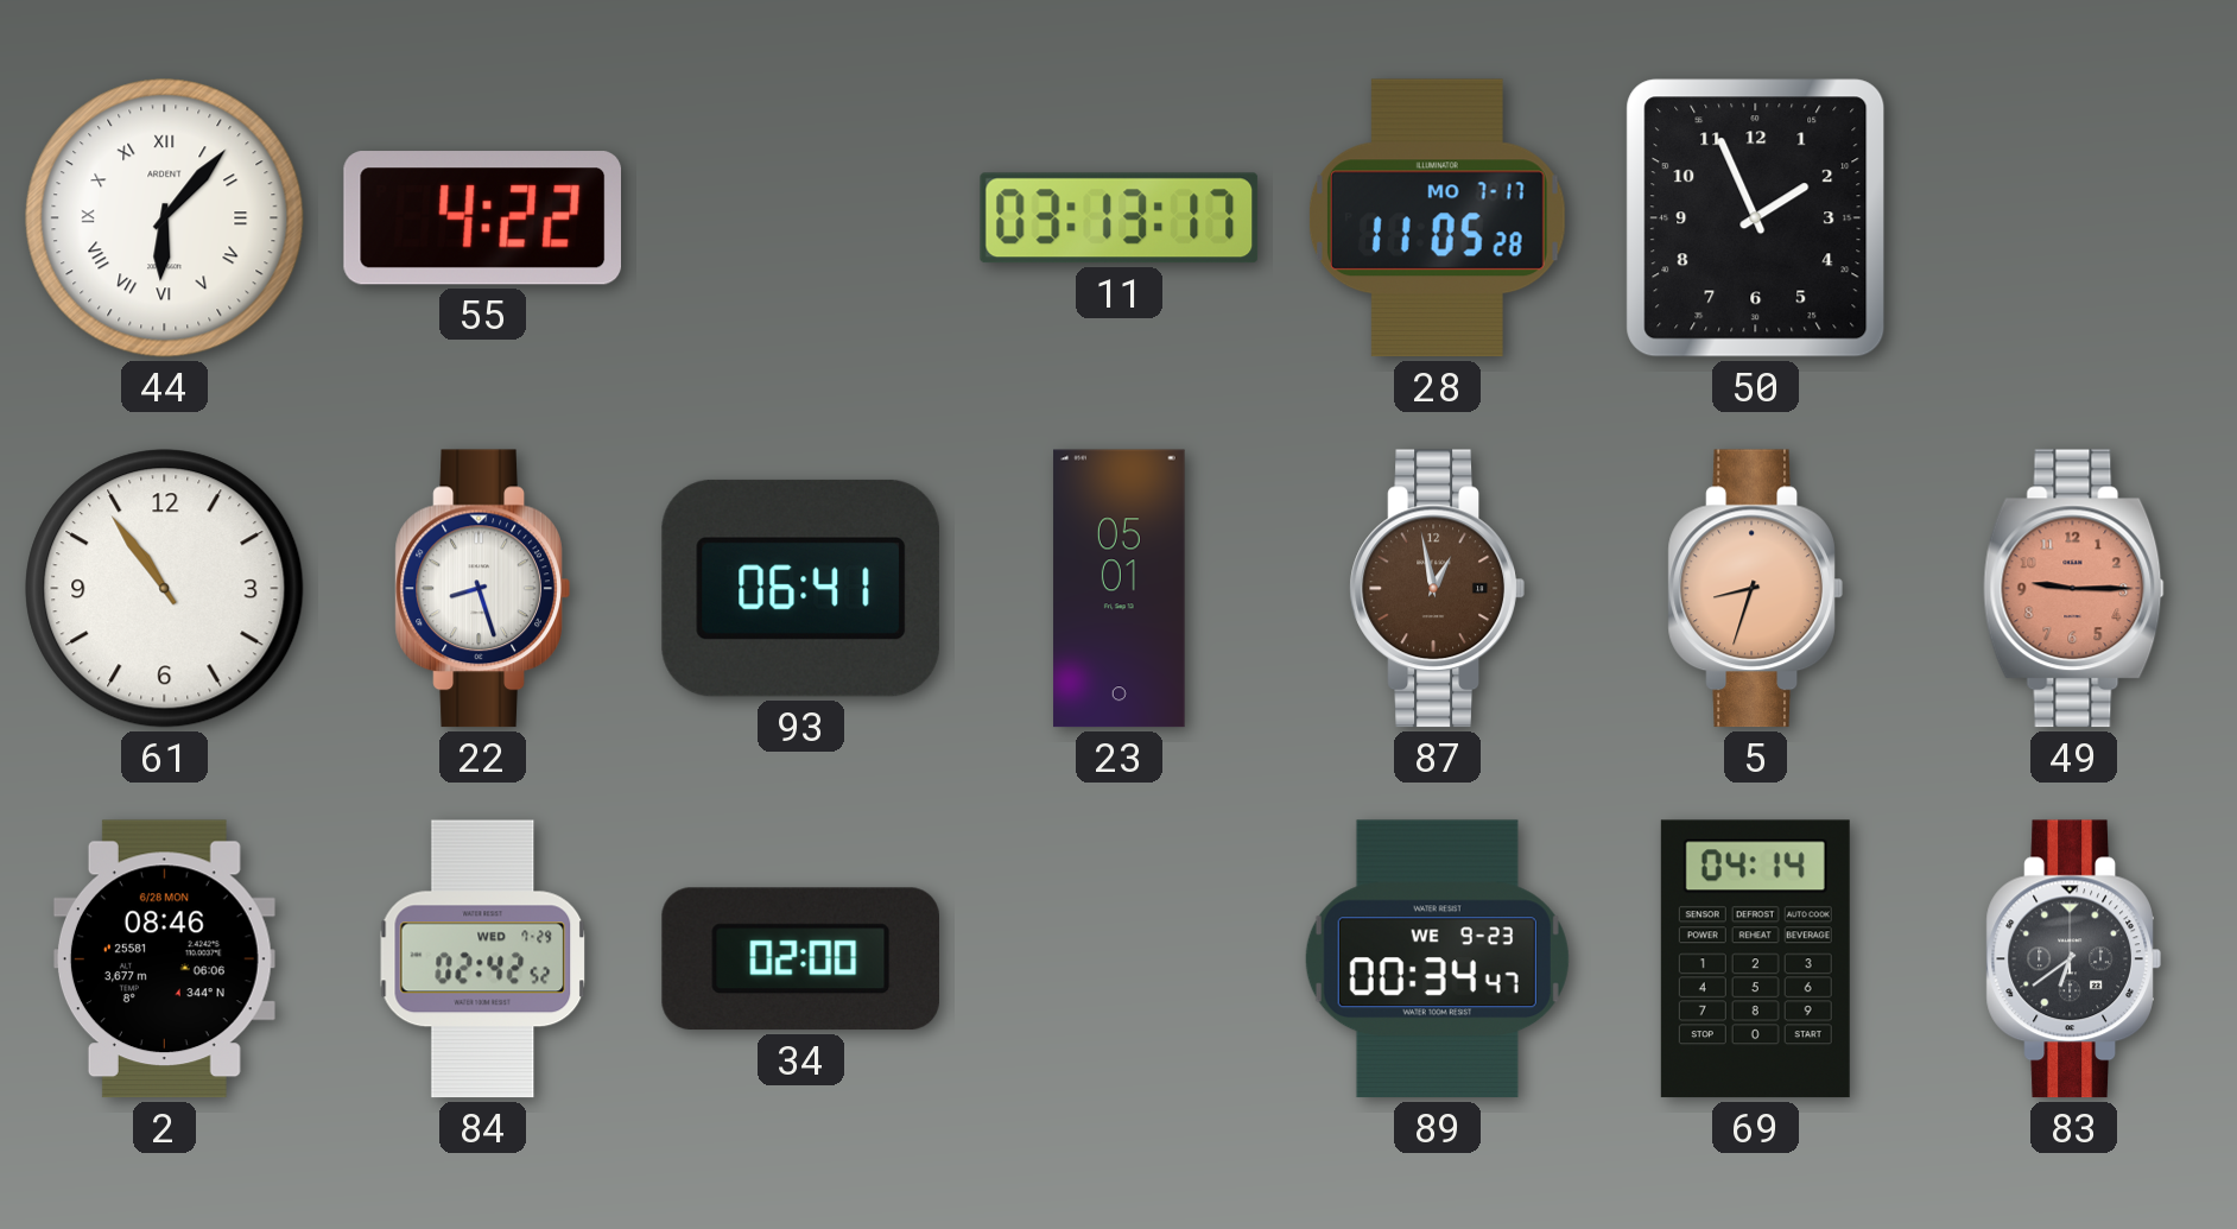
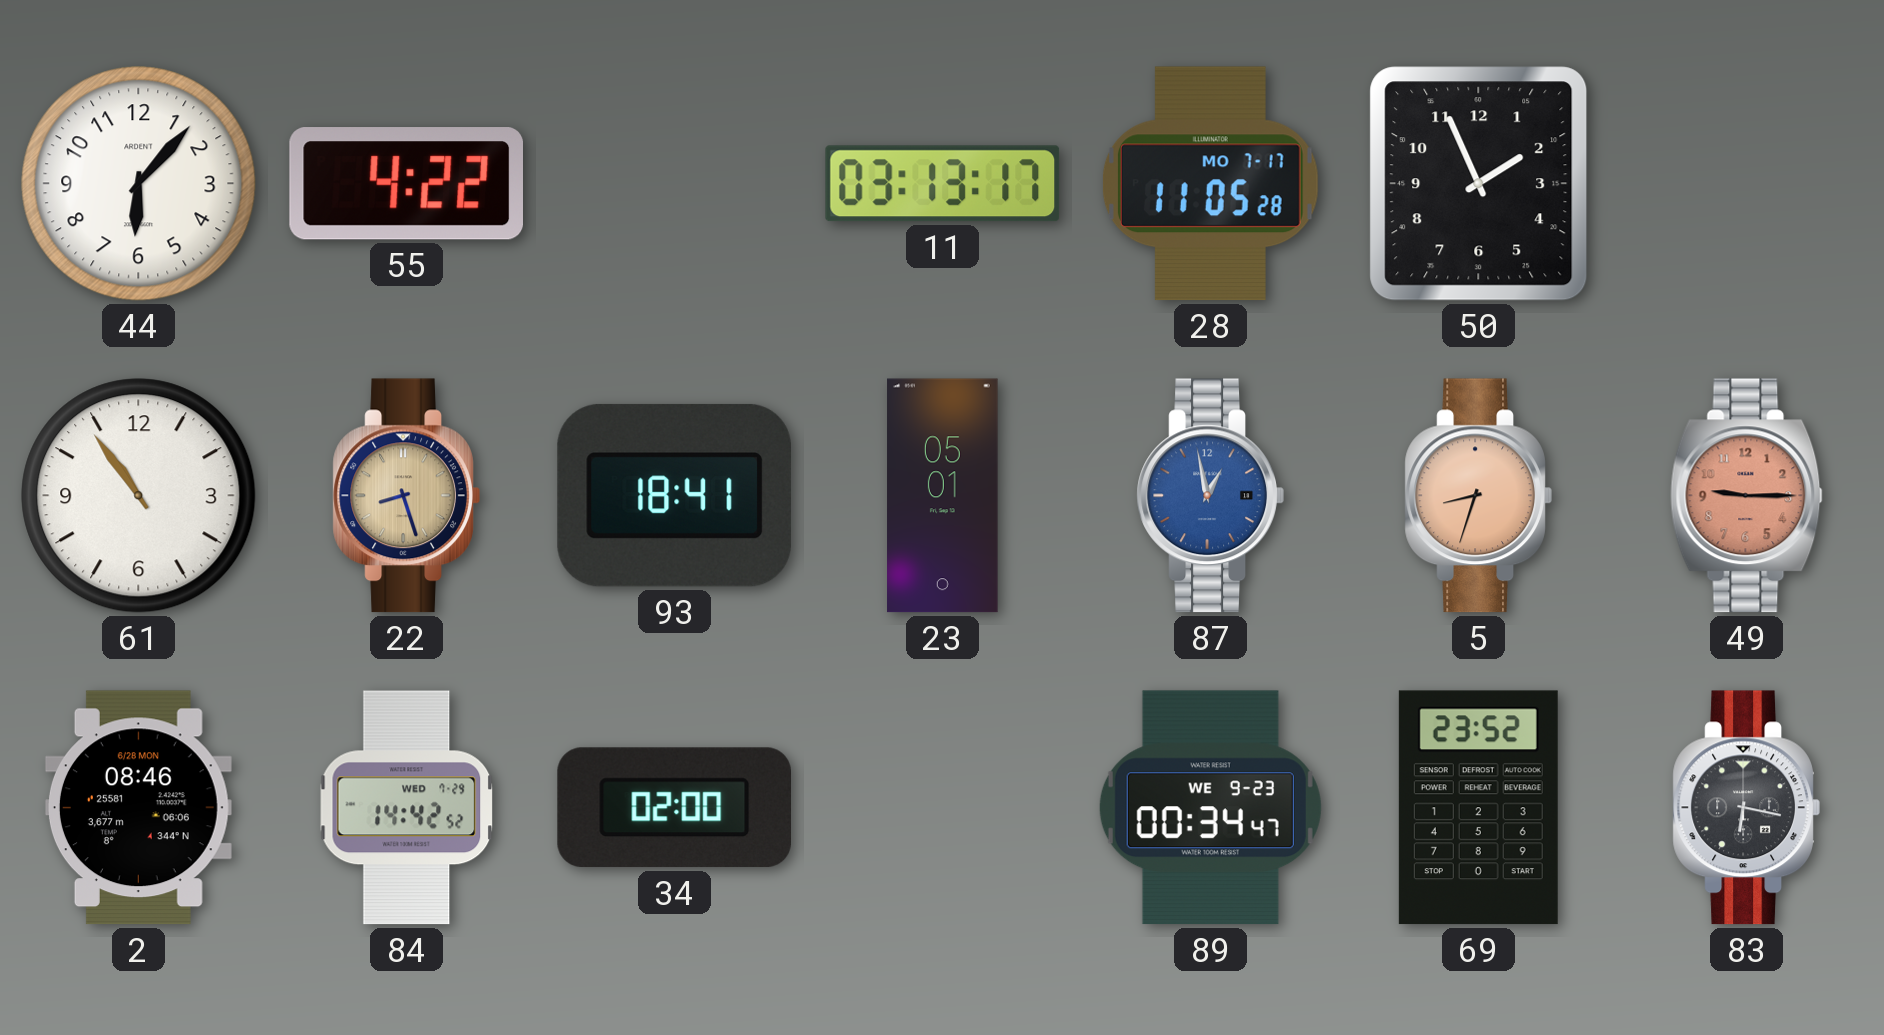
44 numerals: Roman -> Arabic
22 dial: white -> champagne
93: 06:41 -> 18:41
87 dial: brown -> blue
84: 02:42 -> 14:42
69: 04:14 -> 23:52
83: 6:39 -> 6:17
